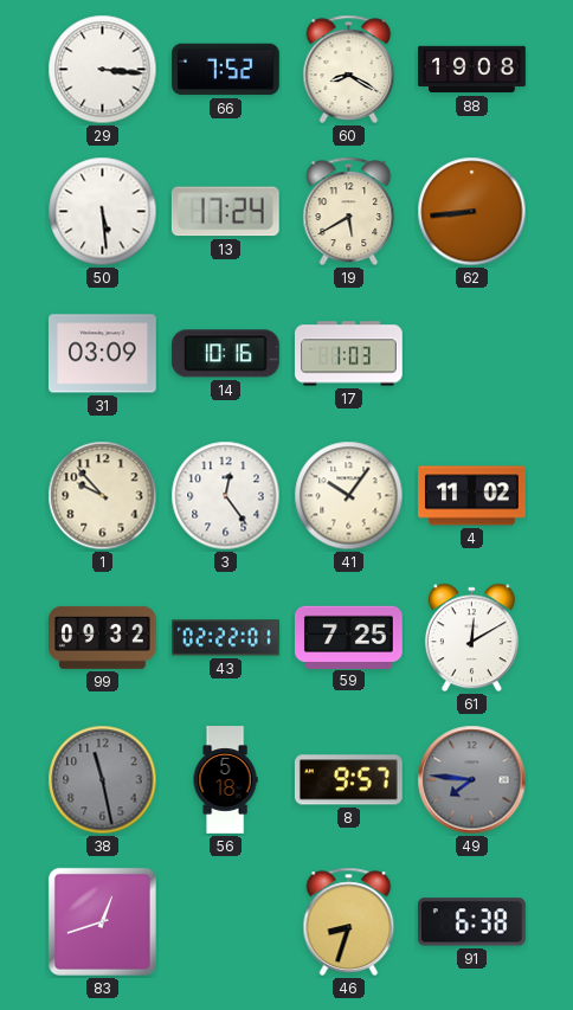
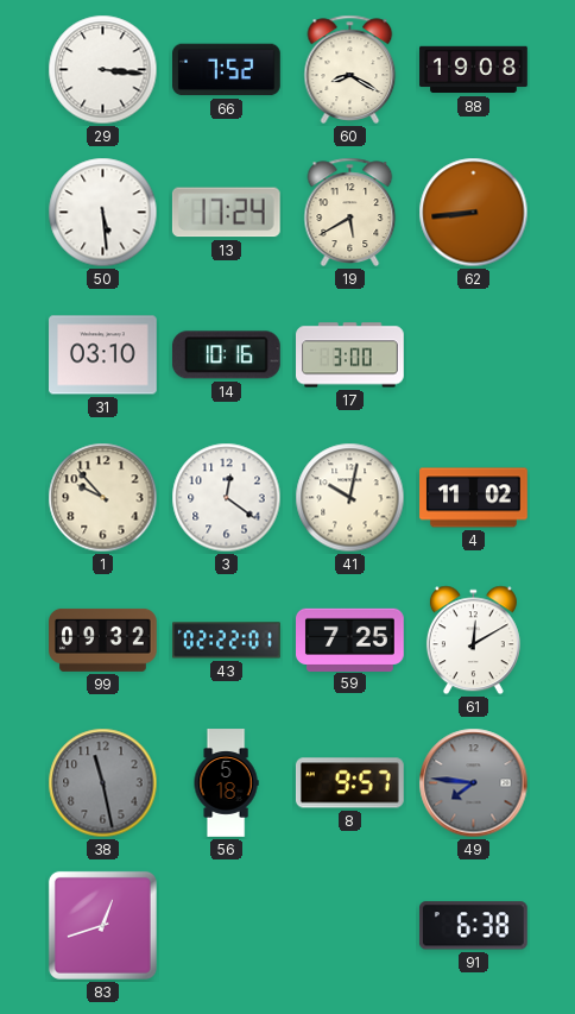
31: 03:09 -> 03:10
17: 1:03 -> 3:00
3: 12:24 -> 12:21
41: 10:06 -> 10:02
46: 8:33 -> none
